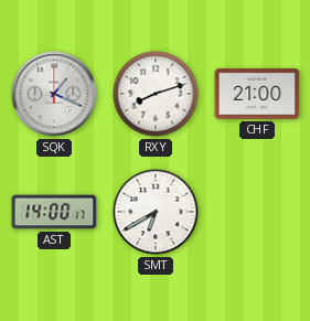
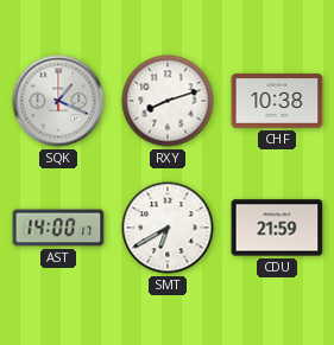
CHF: 21:00 -> 10:38
CDU: none -> 21:59
